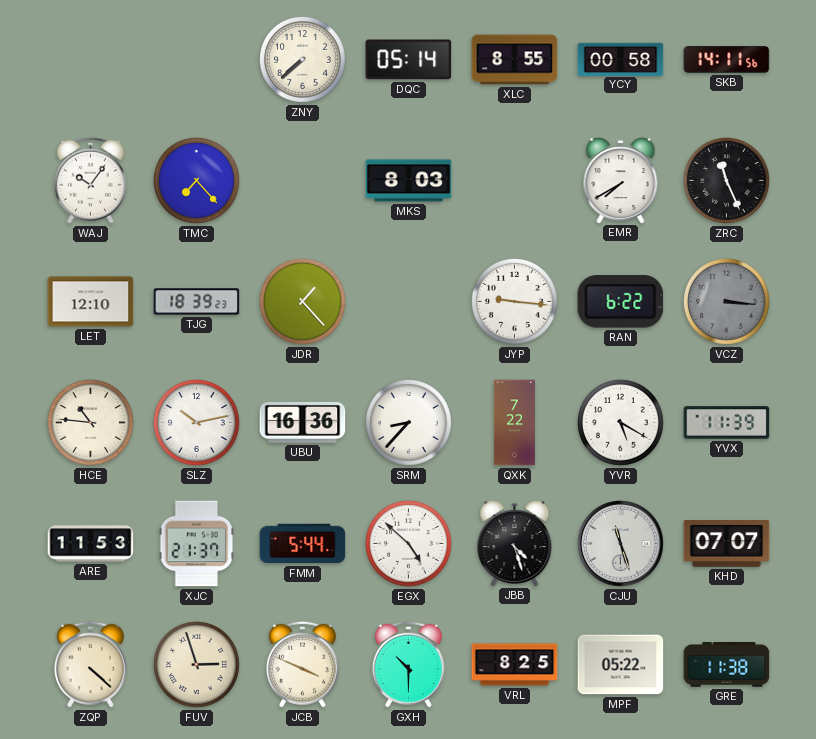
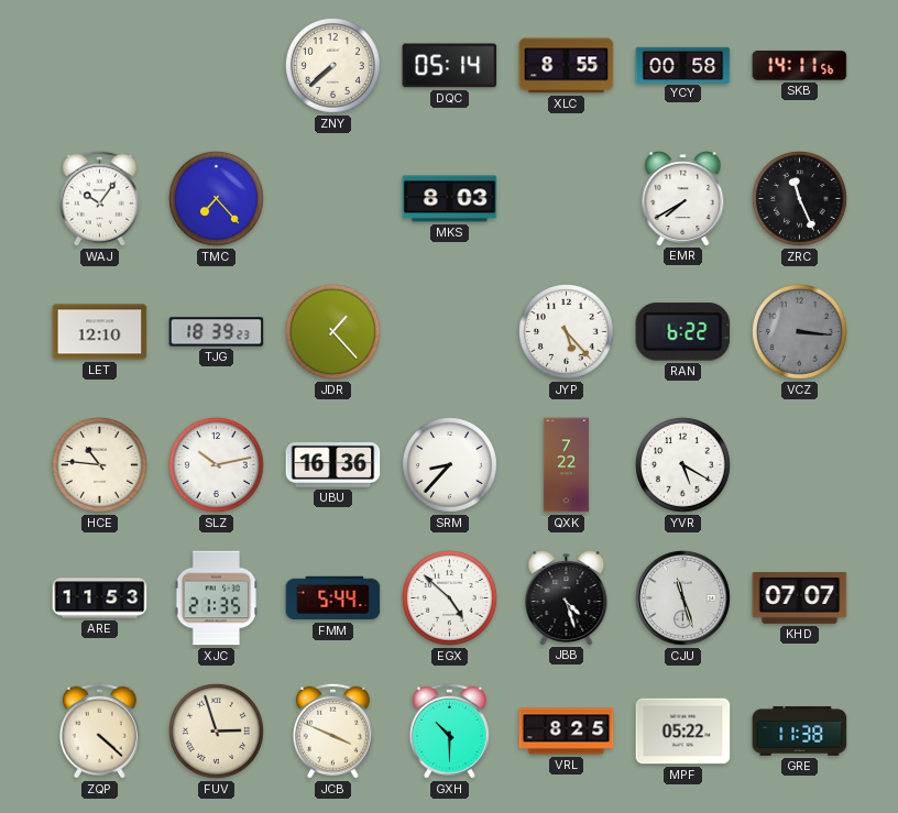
JYP: 9:16 -> 5:23
YVX: 11:39 -> none
XJC: 21:37 -> 21:35
